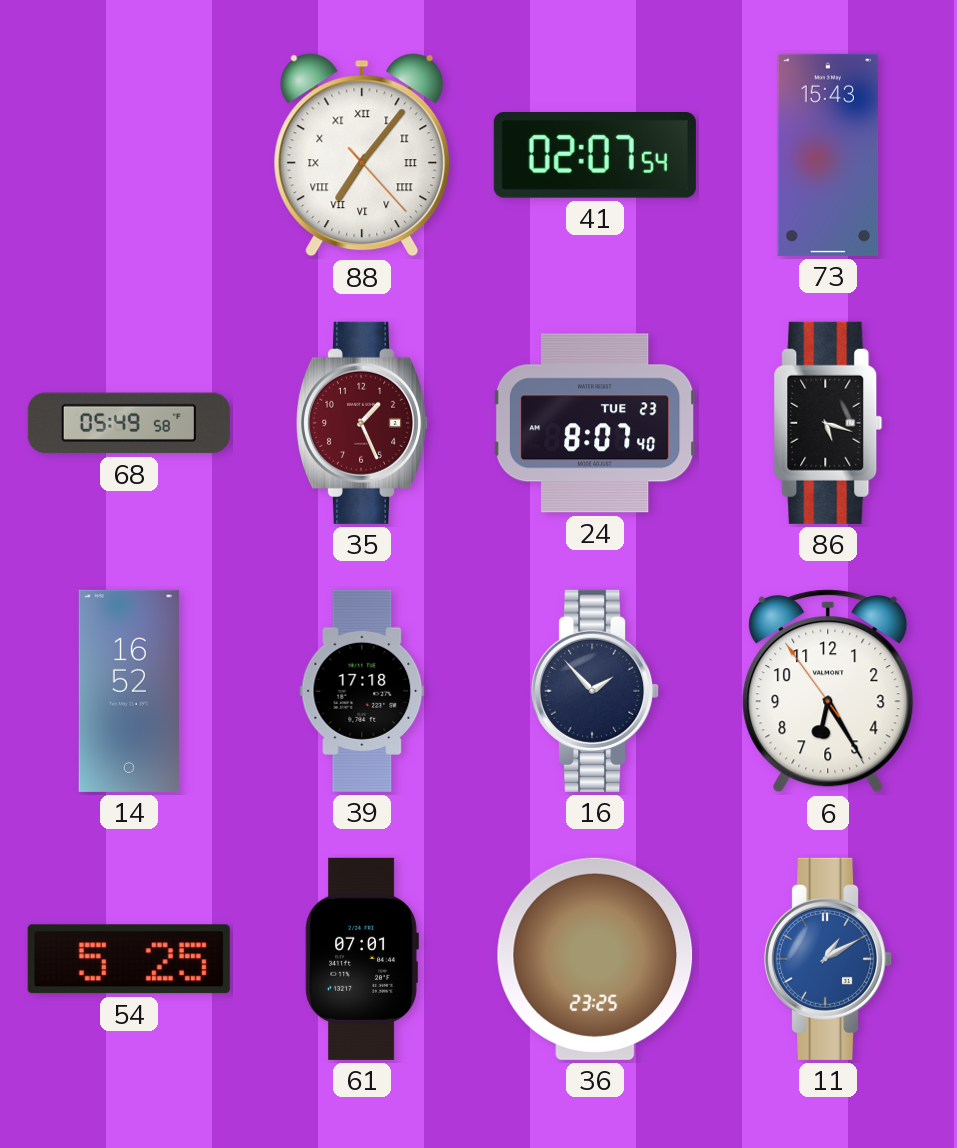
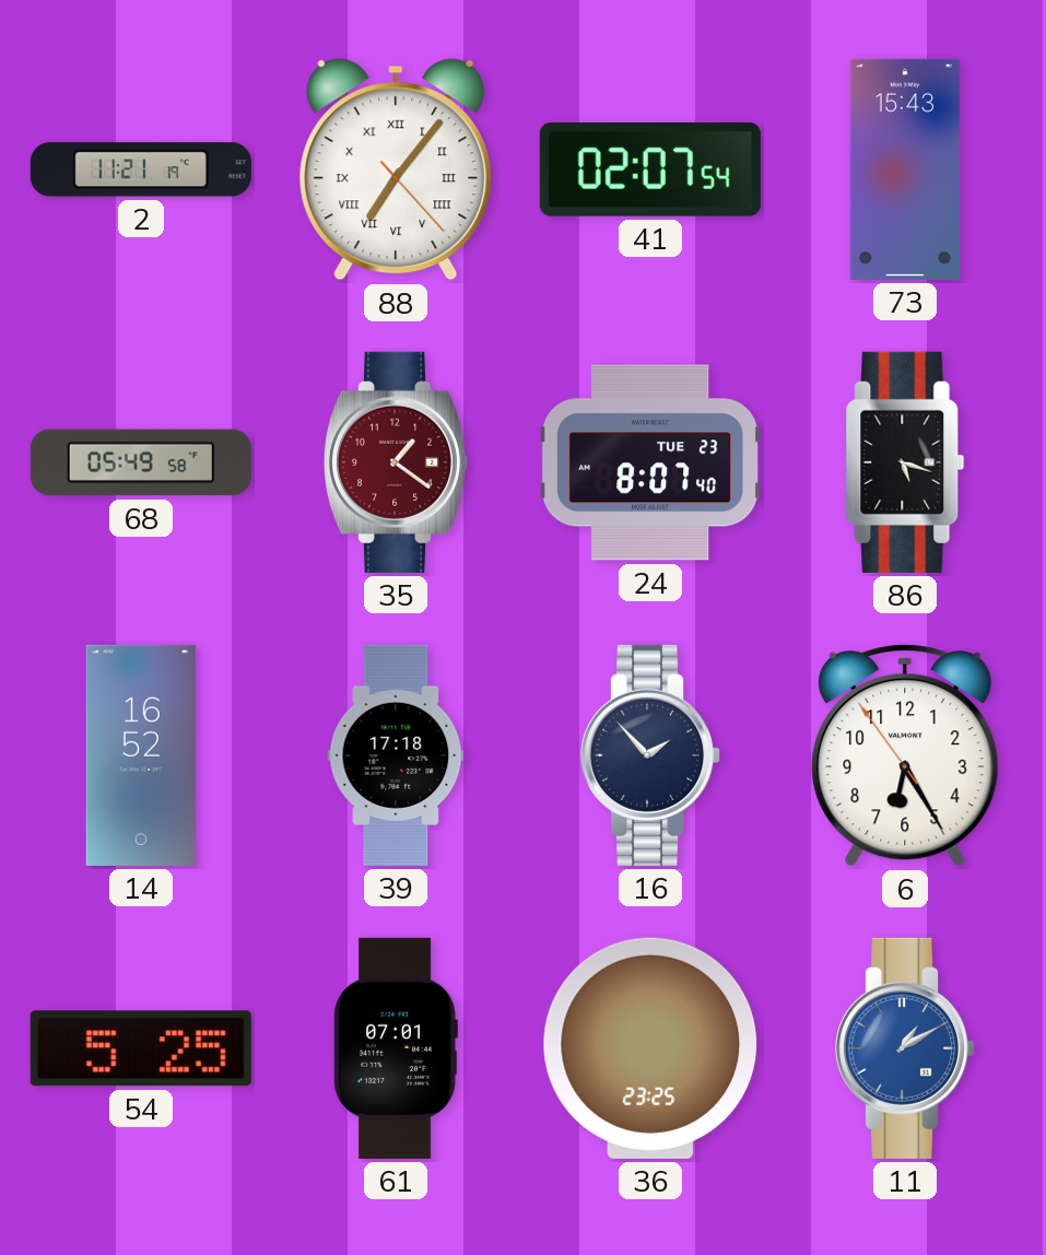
2: none -> 11:21
35: 1:26 -> 1:21
